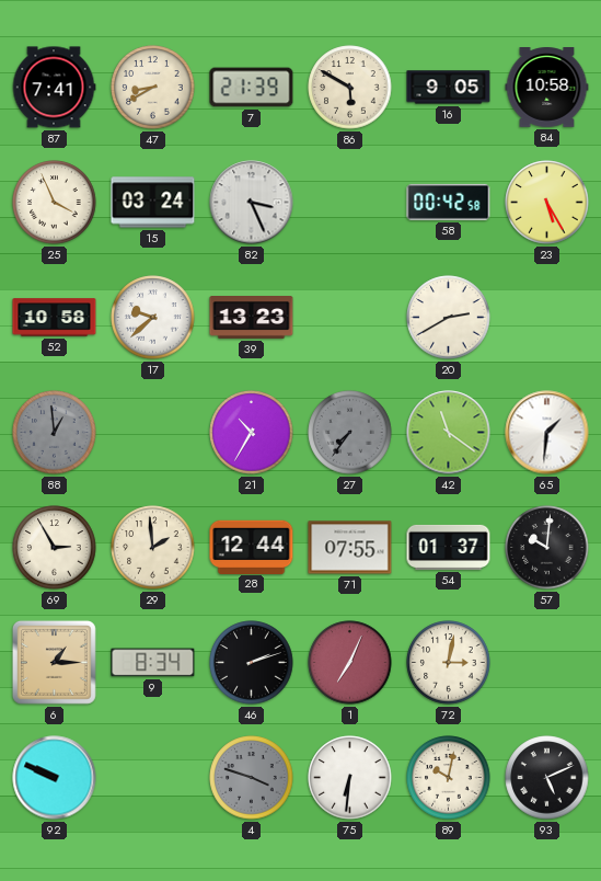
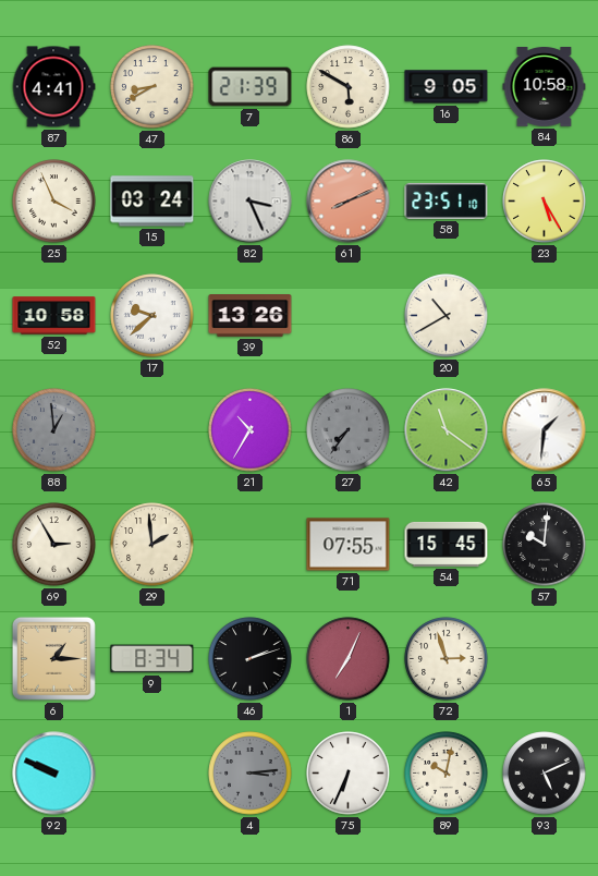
87: 7:41 -> 4:41
61: none -> 8:11
58: 00:42 -> 23:51
39: 13:23 -> 13:26
20: 2:40 -> 10:40
28: 12:44 -> none
54: 01:37 -> 15:45
72: 3:02 -> 2:57
4: 3:48 -> 3:14
75: 6:31 -> 6:34
